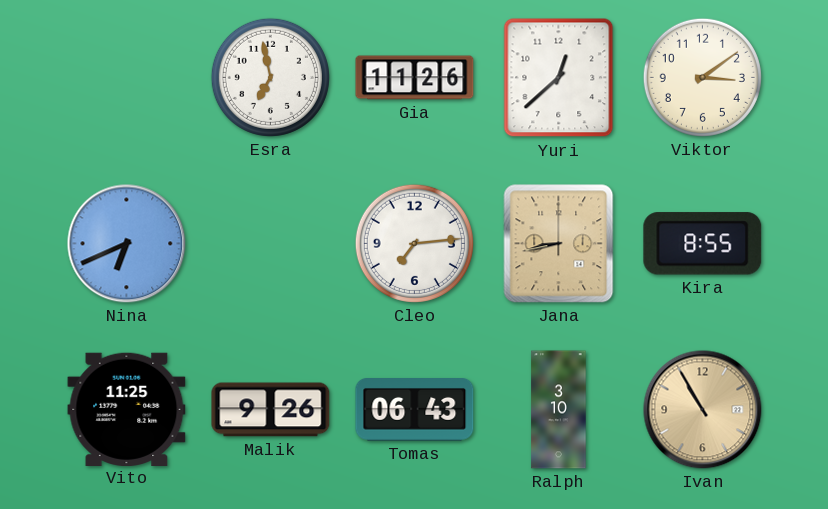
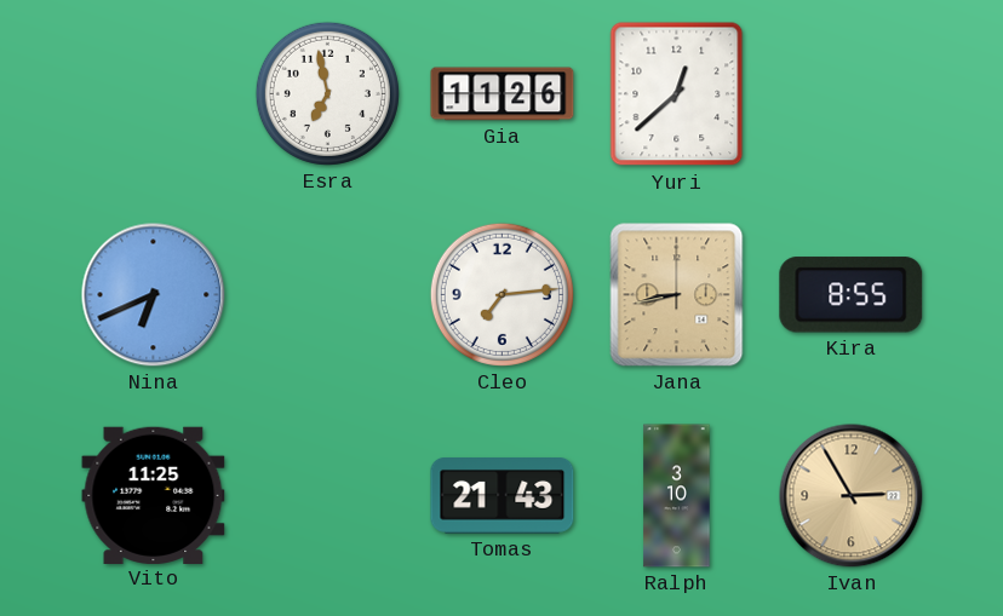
Viktor: 3:09 -> none
Malik: 9:26 -> none
Tomas: 06:43 -> 21:43
Ivan: 10:55 -> 2:55
